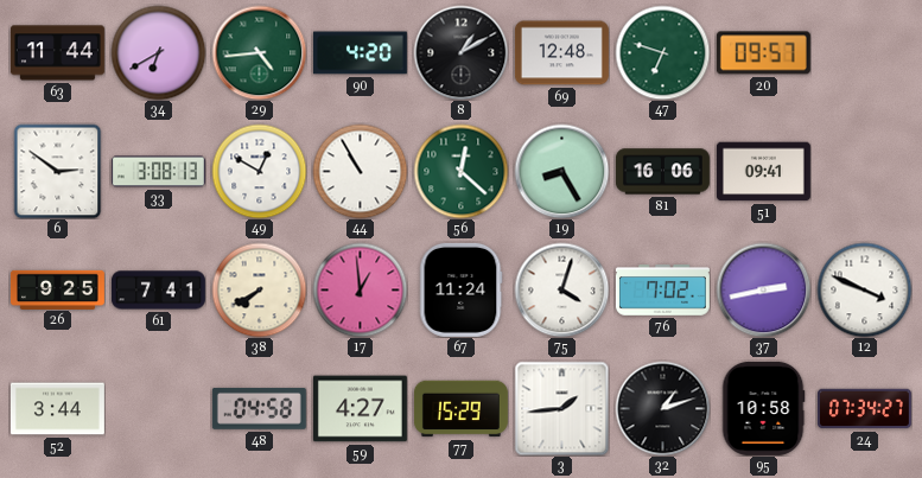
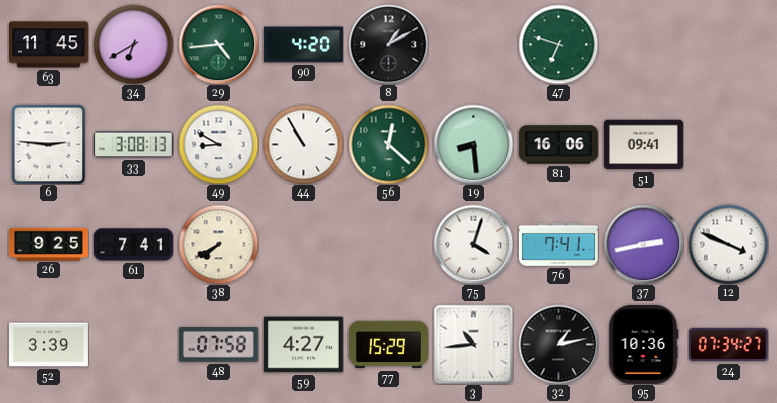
63: 11:44 -> 11:45
69: 12:48 -> none
20: 09:57 -> none
6: 2:51 -> 2:46
49: 12:50 -> 8:50
19: 8:25 -> 8:29
17: 12:59 -> none
67: 11:24 -> none
76: 7:02 -> 7:41
52: 3:44 -> 3:39
48: 04:58 -> 07:58
3: 1:44 -> 10:44
32: 1:12 -> 1:13
95: 10:58 -> 10:36
